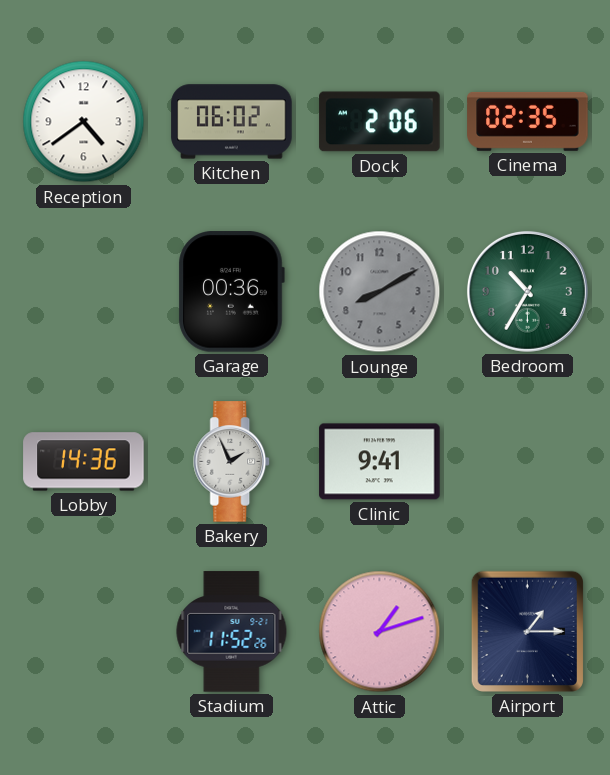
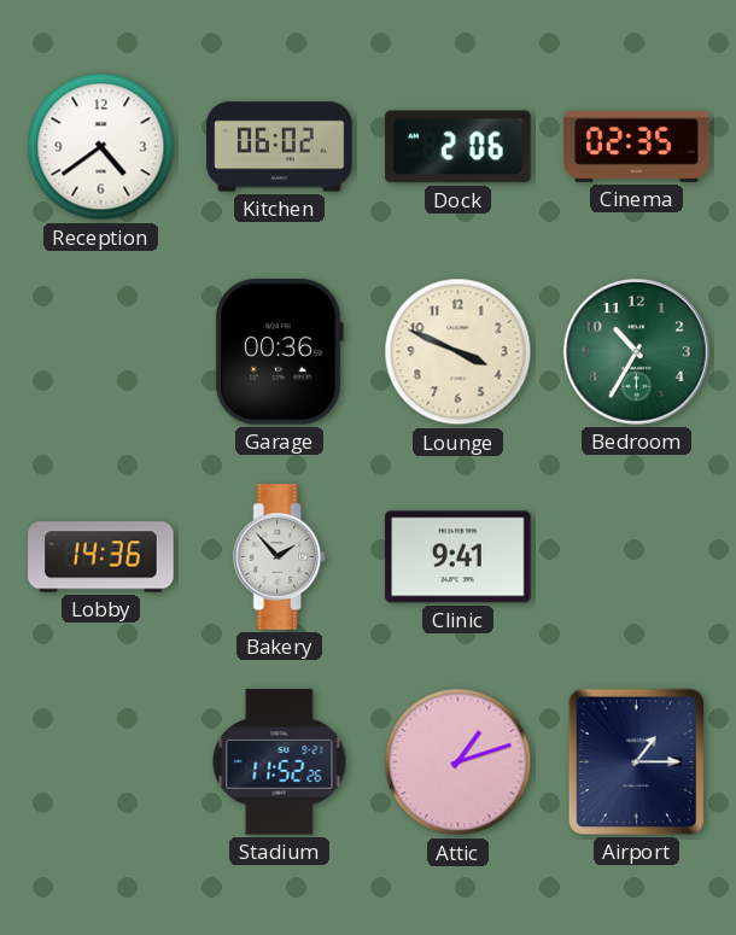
Lounge: 8:10 -> 3:49
Lounge dial: grey -> cream
Bakery: 1:56 -> 1:53
